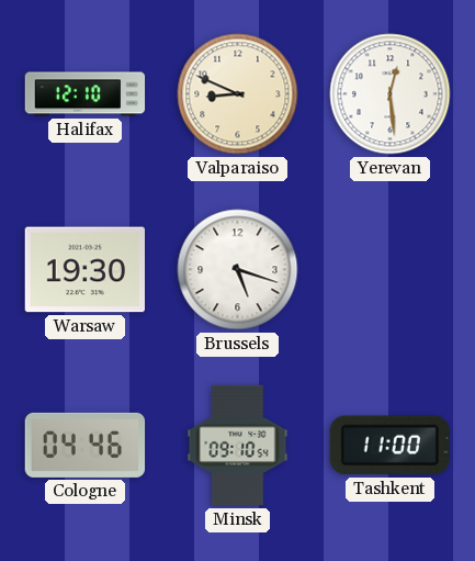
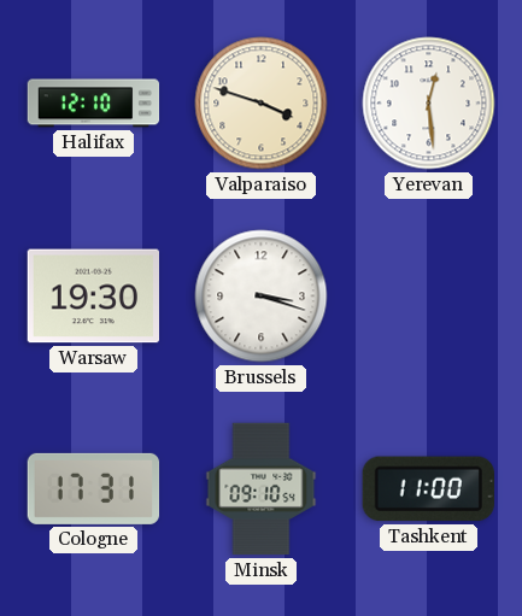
Valparaiso: 8:49 -> 3:48
Brussels: 5:18 -> 3:18
Cologne: 04:46 -> 17:31
